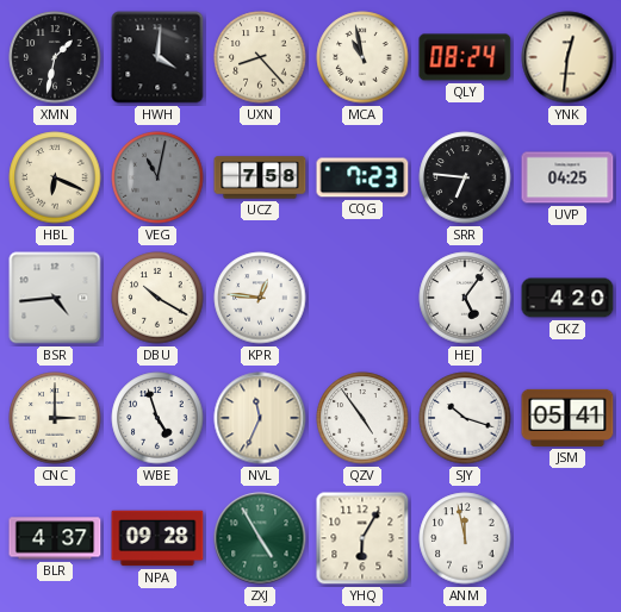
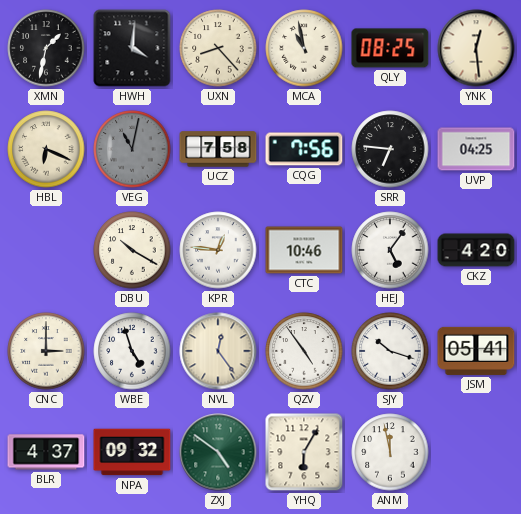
QLY: 08:24 -> 08:25
YNK: 12:31 -> 12:29
CQG: 7:23 -> 7:56
BSR: 4:44 -> none
CTC: none -> 10:46
NVL: 11:34 -> 12:24
NPA: 09:28 -> 09:32
ZXJ: 4:55 -> 4:51
